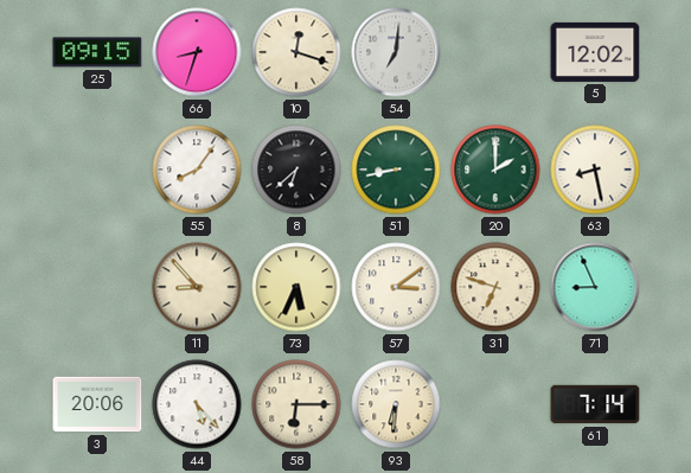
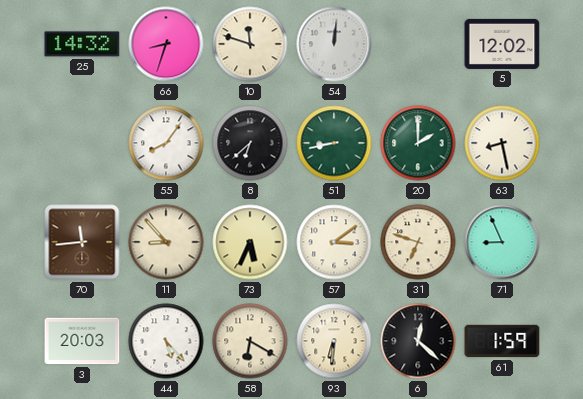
25: 09:15 -> 14:32
10: 12:18 -> 11:48
54: 7:01 -> 12:01
70: none -> 11:44
3: 20:06 -> 20:03
58: 6:15 -> 6:20
6: none -> 12:22
61: 7:14 -> 1:59
